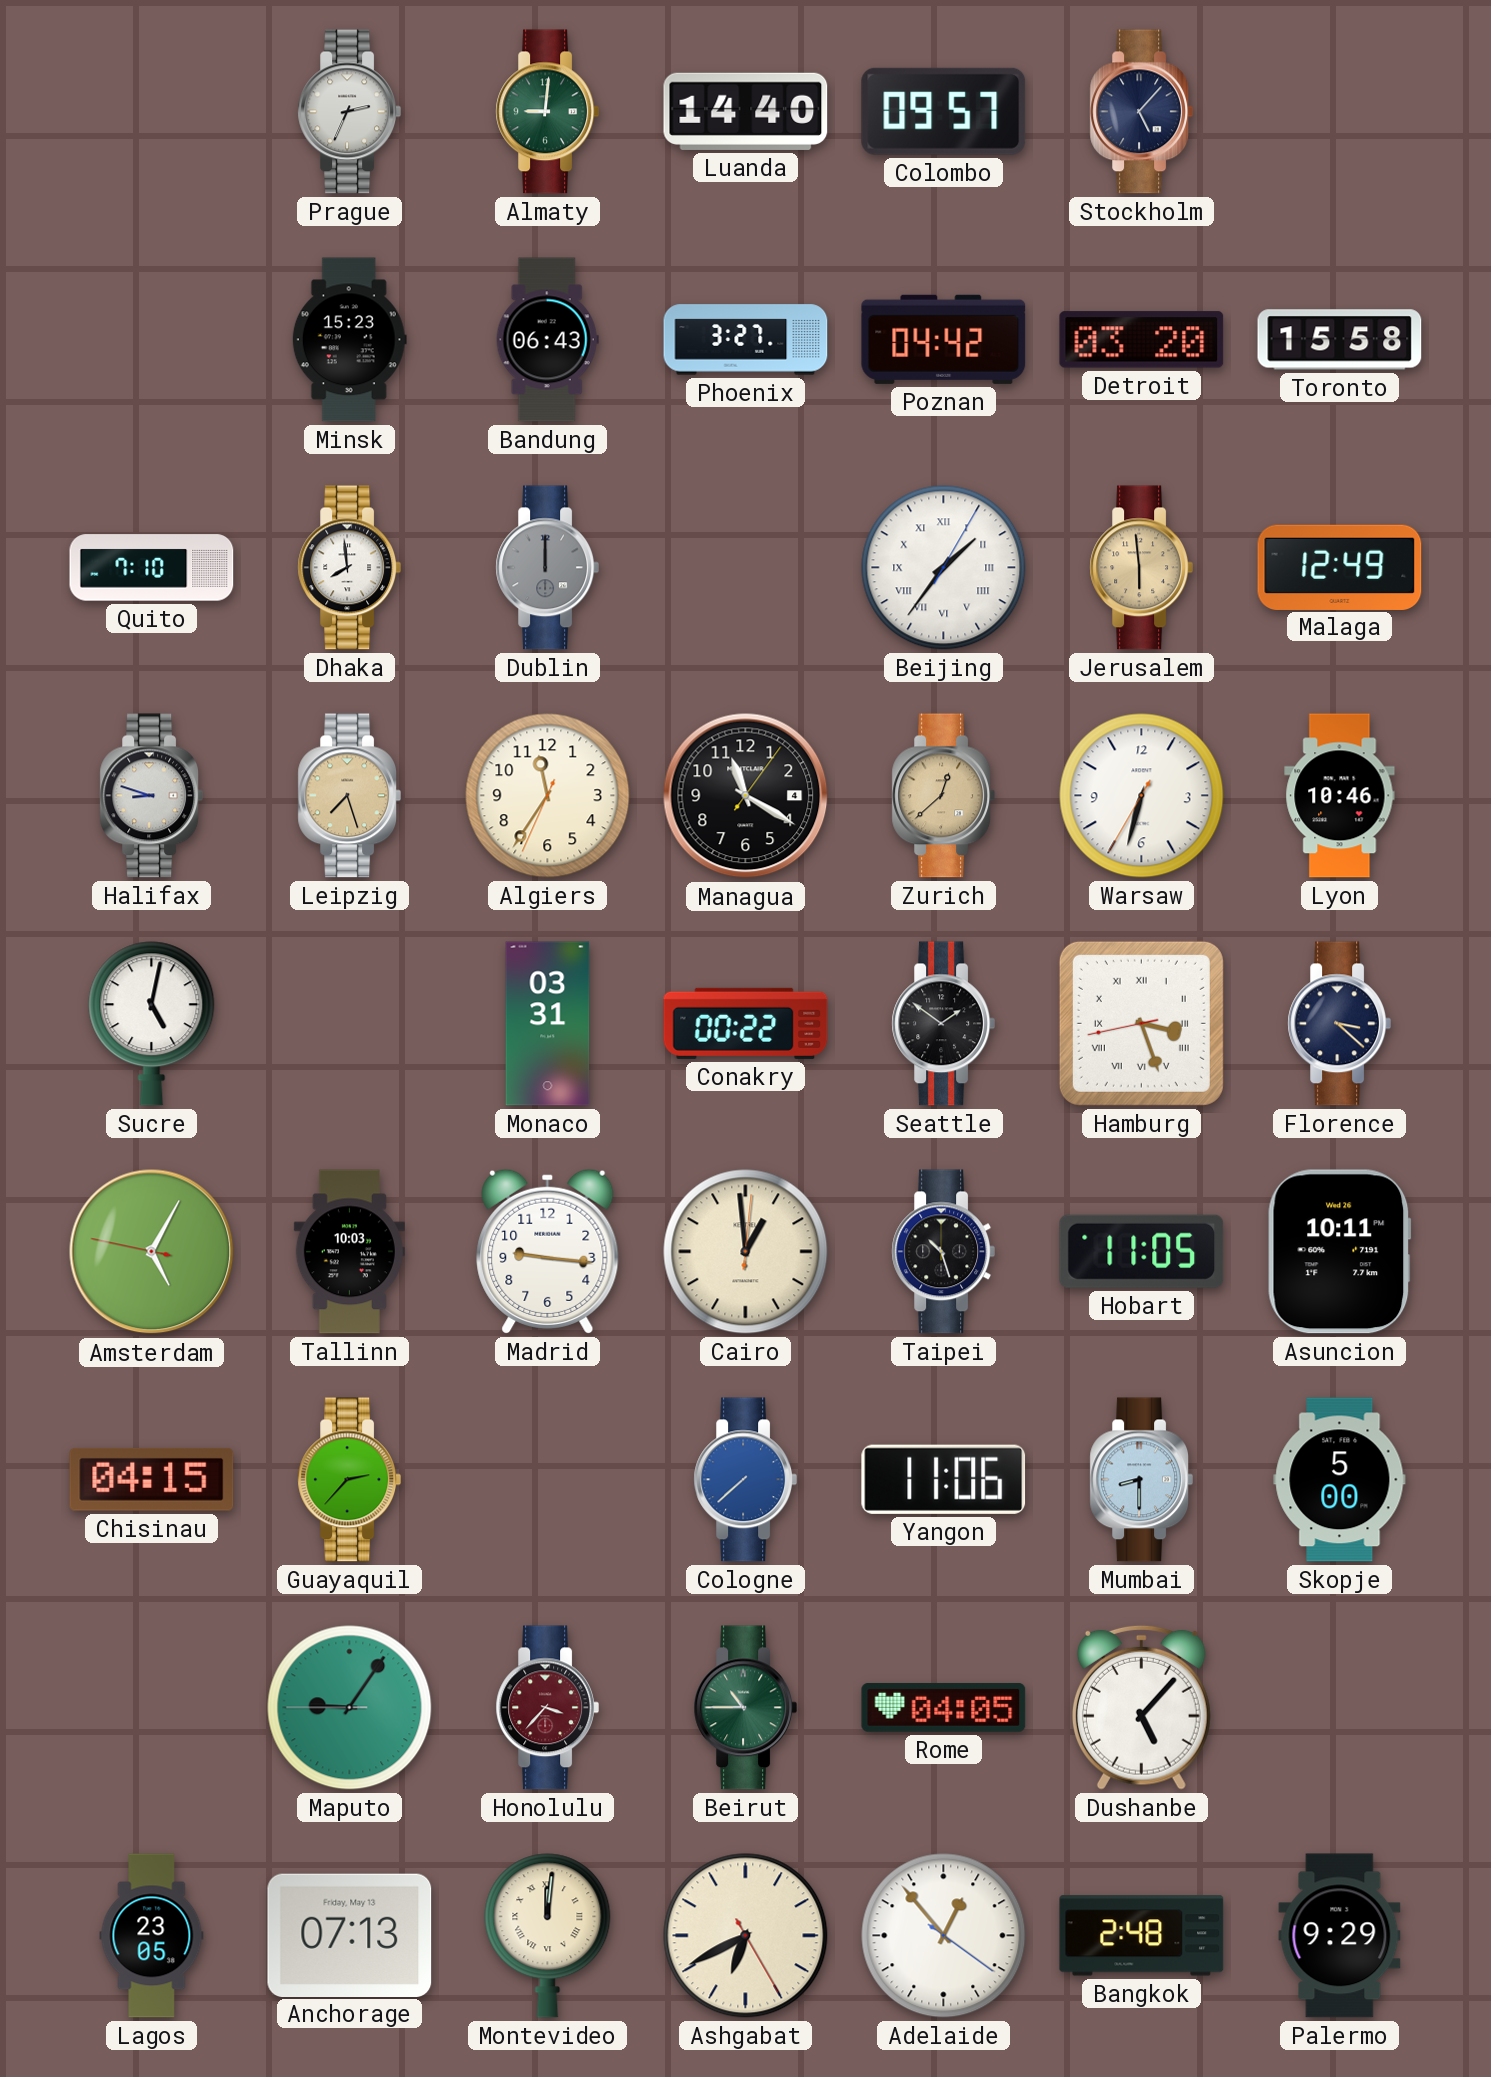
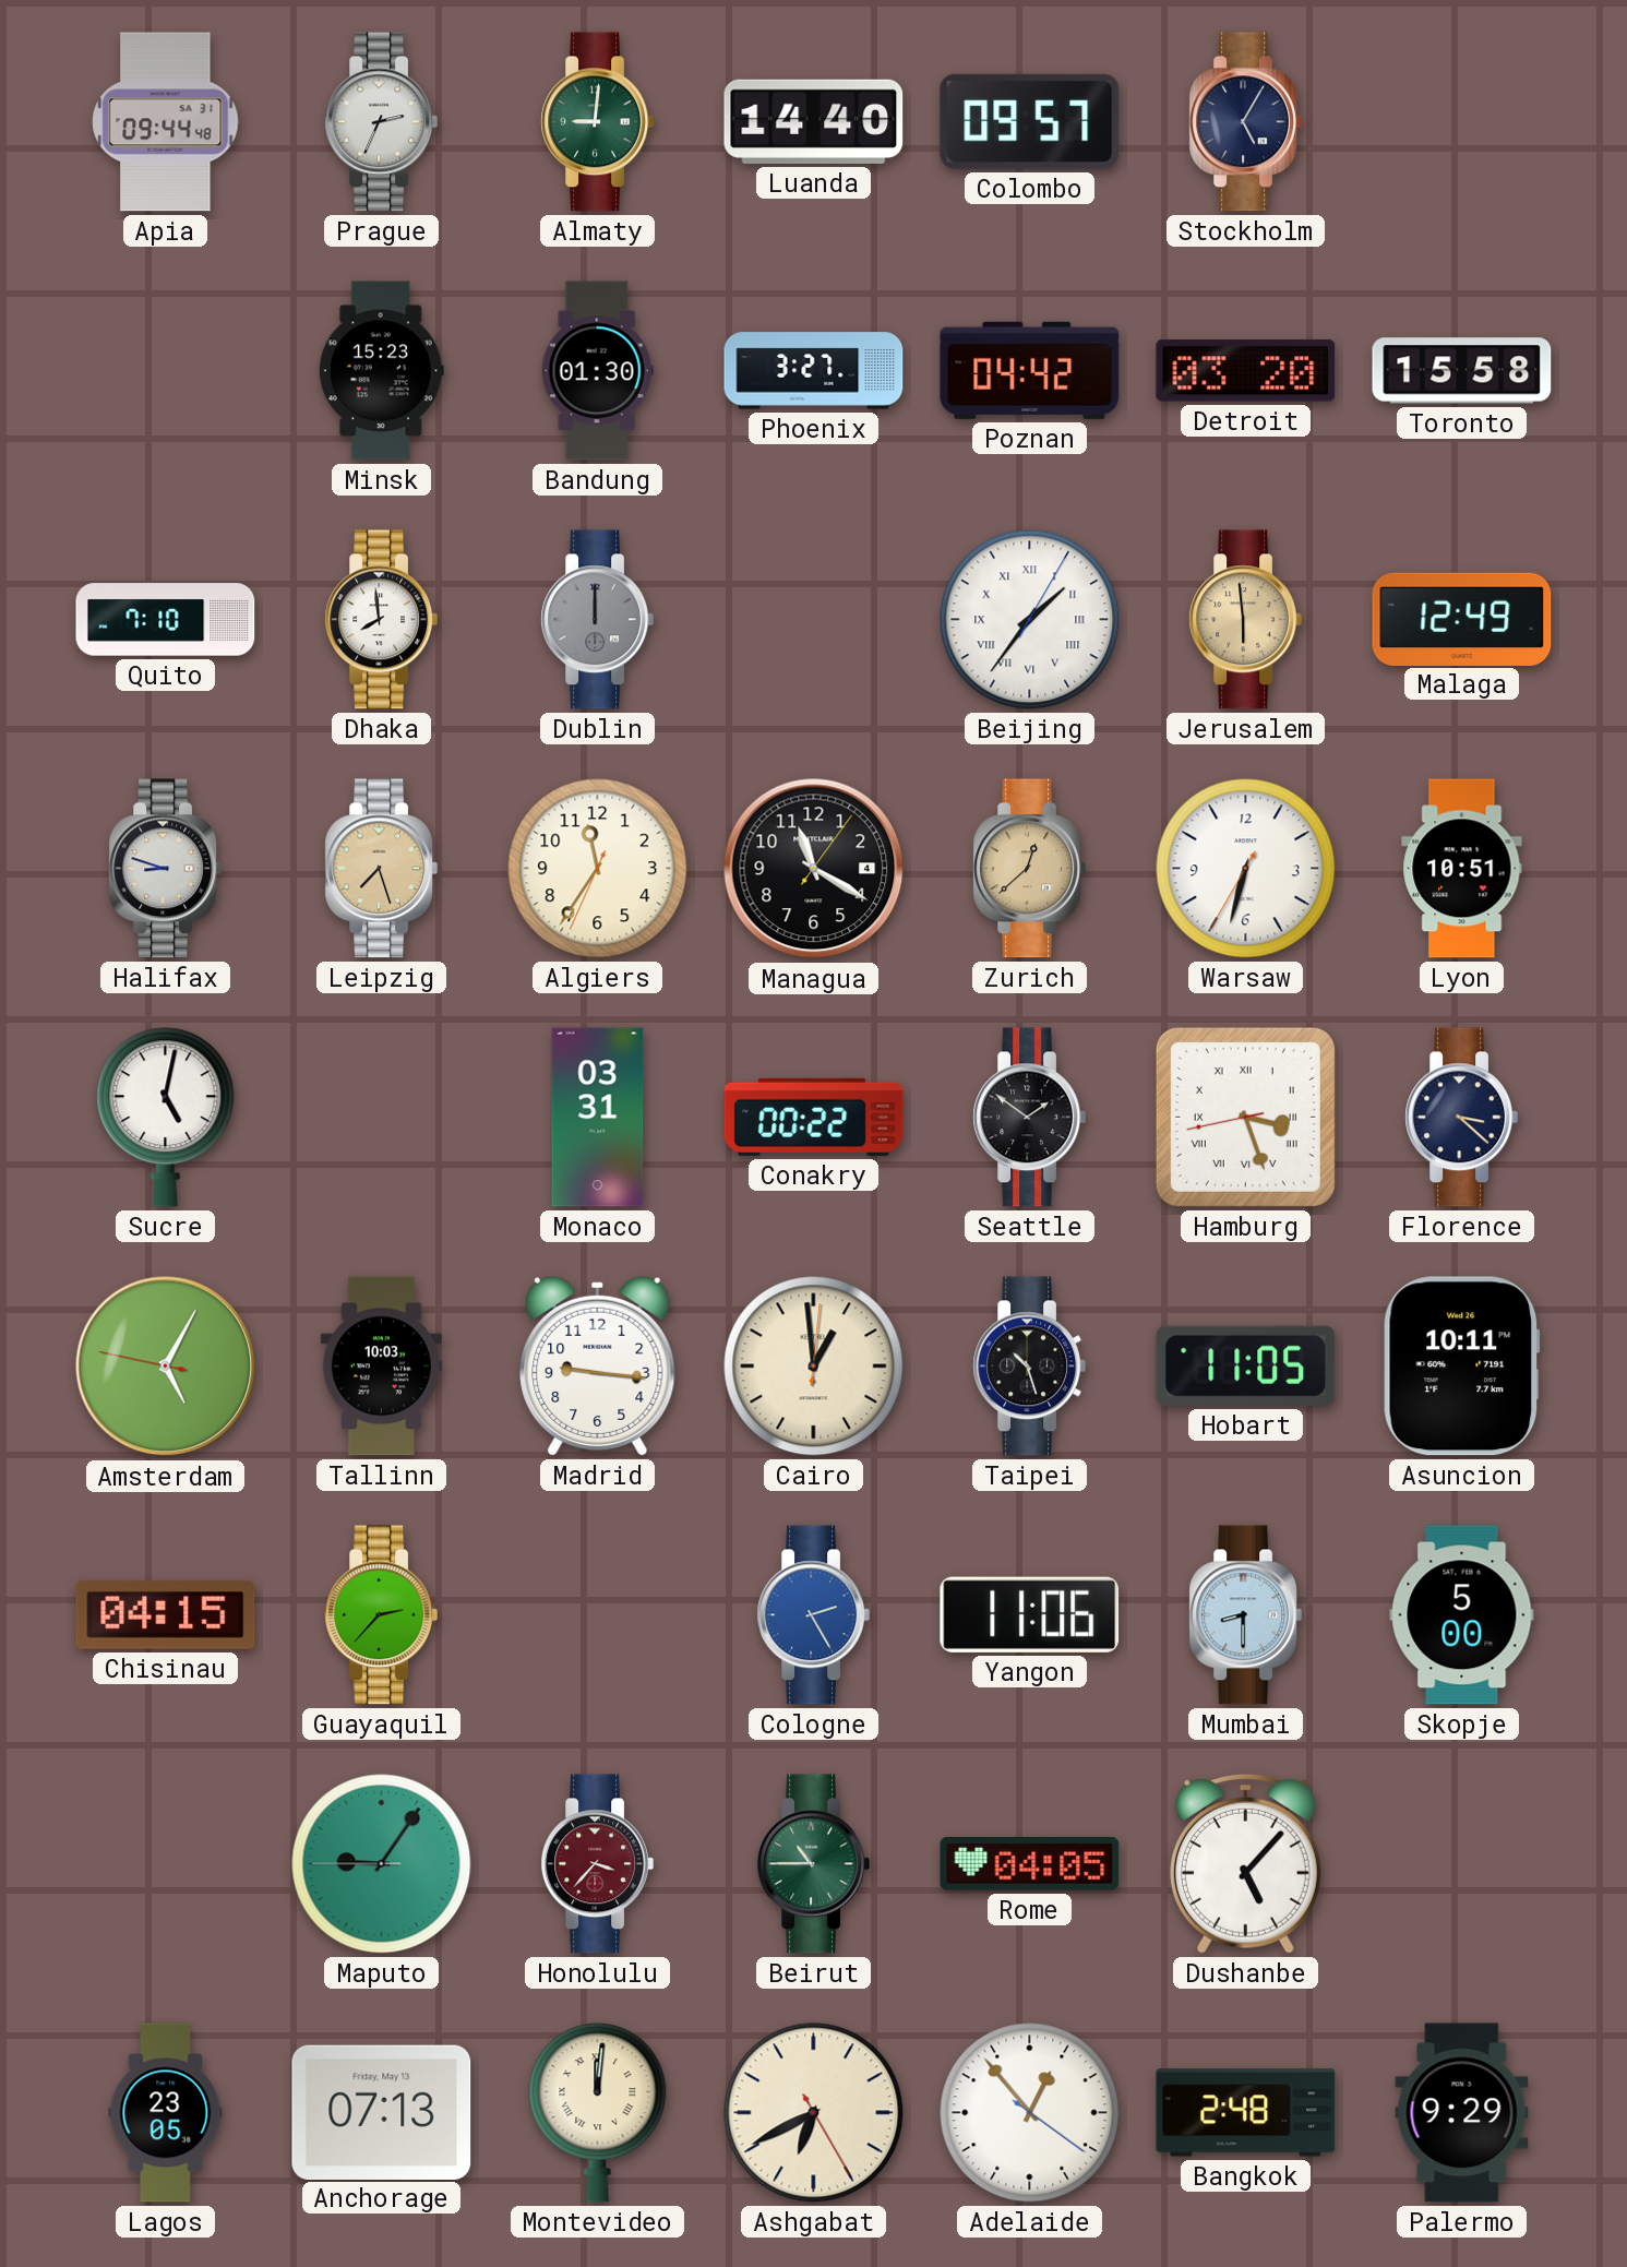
Apia: none -> 09:44
Stockholm: 5:07 -> 5:05
Bandung: 06:43 -> 01:30
Lyon: 10:46 -> 10:51
Cologne: 7:38 -> 2:25
